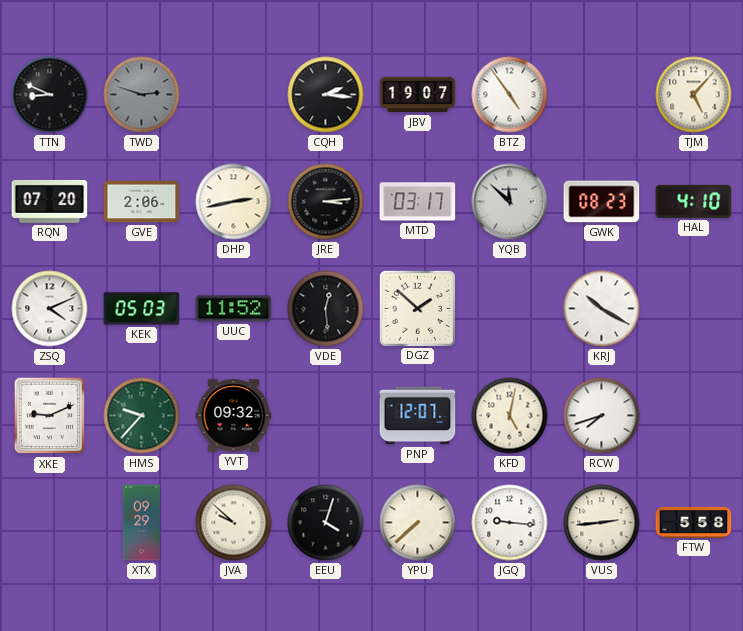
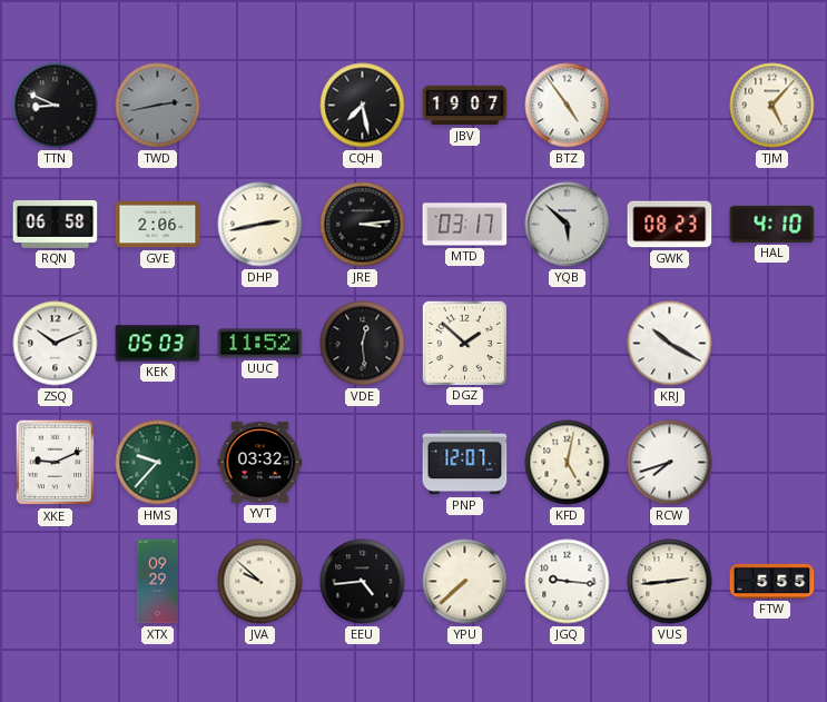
TWD: 2:48 -> 2:43
CQH: 2:16 -> 7:28
RQN: 07:20 -> 06:58
YQB: 11:52 -> 5:52
ZSQ: 4:11 -> 10:11
YVT: 09:32 -> 03:32
EEU: 4:03 -> 4:44
FTW: 5:58 -> 5:55
